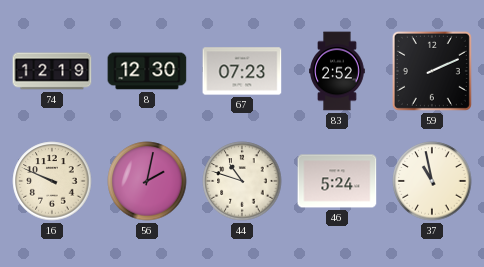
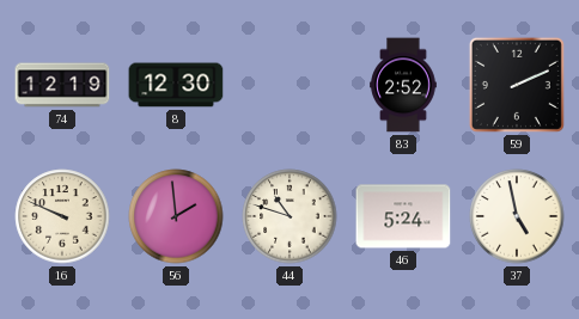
67: 07:23 -> none
56: 2:02 -> 1:59
37: 10:58 -> 4:58
